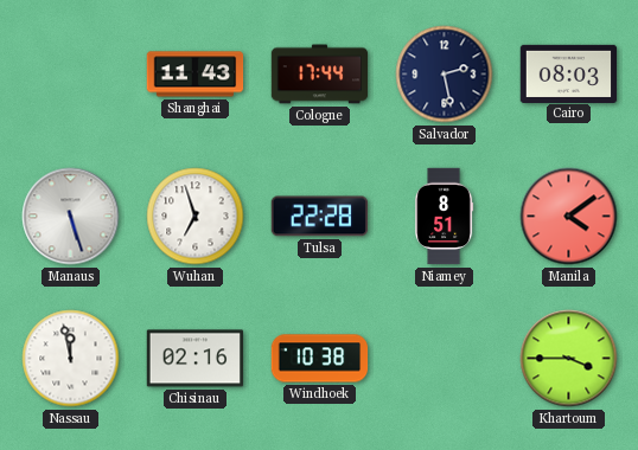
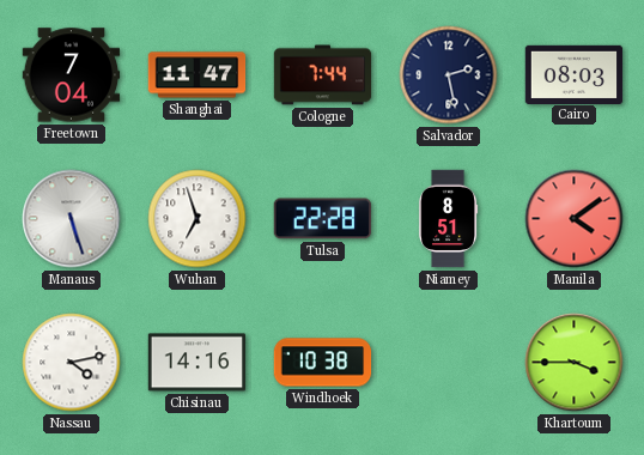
Freetown: none -> 7:04
Shanghai: 11:43 -> 11:47
Cologne: 17:44 -> 7:44
Nassau: 11:58 -> 4:13
Chisinau: 02:16 -> 14:16
